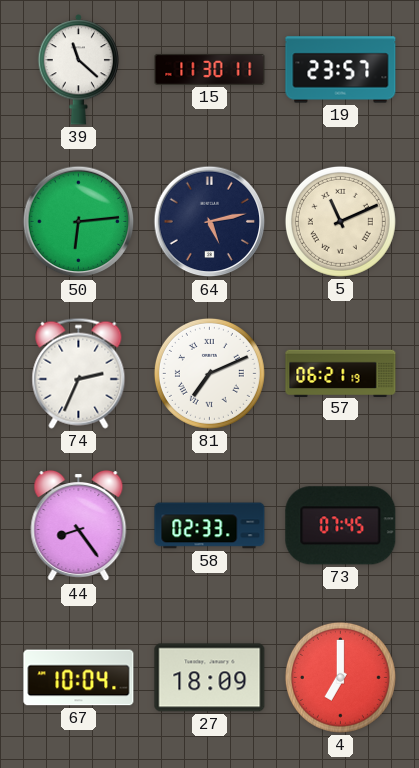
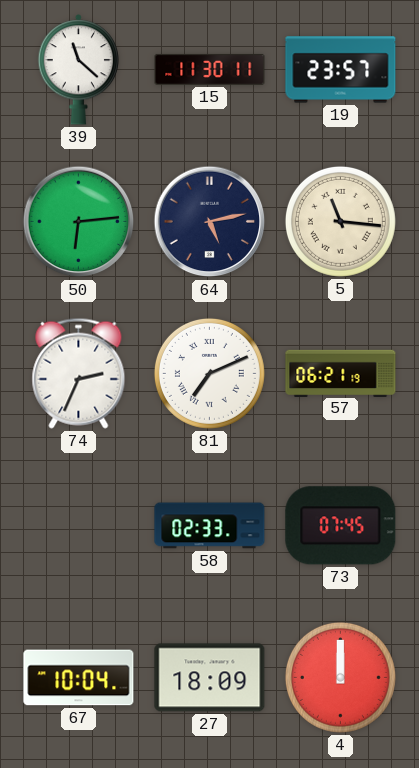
5: 11:11 -> 11:16
44: 8:24 -> none
4: 7:00 -> 12:00
